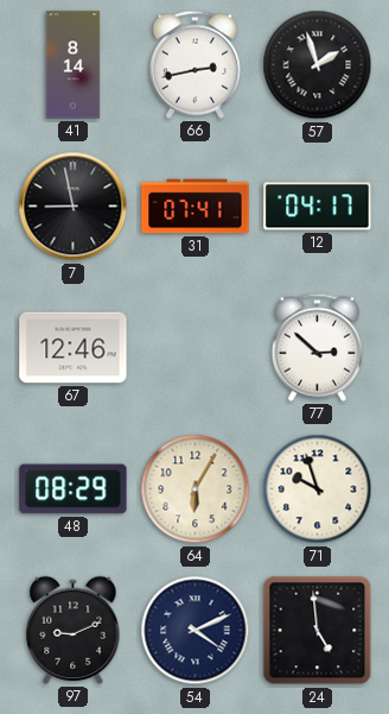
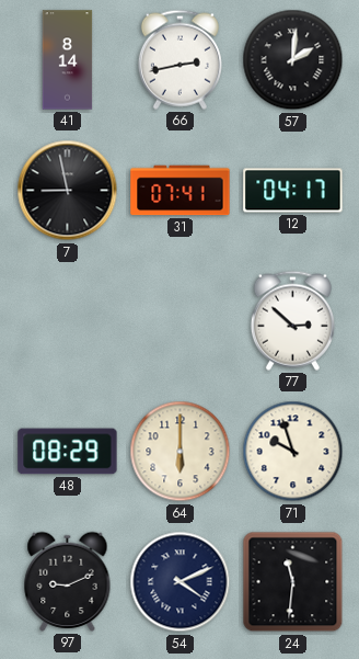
57: 1:57 -> 2:01
67: 12:46 -> none
64: 6:05 -> 6:00
24: 4:59 -> 11:31
